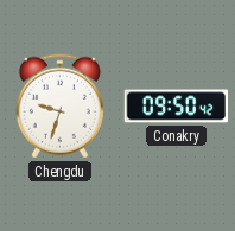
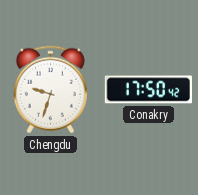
Conakry: 09:50 -> 17:50
